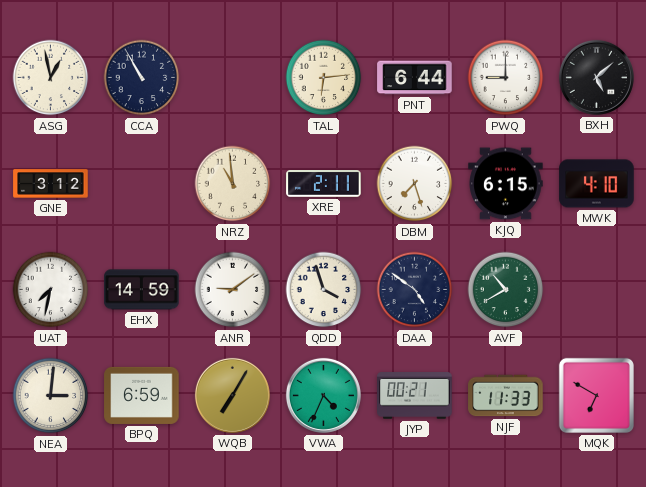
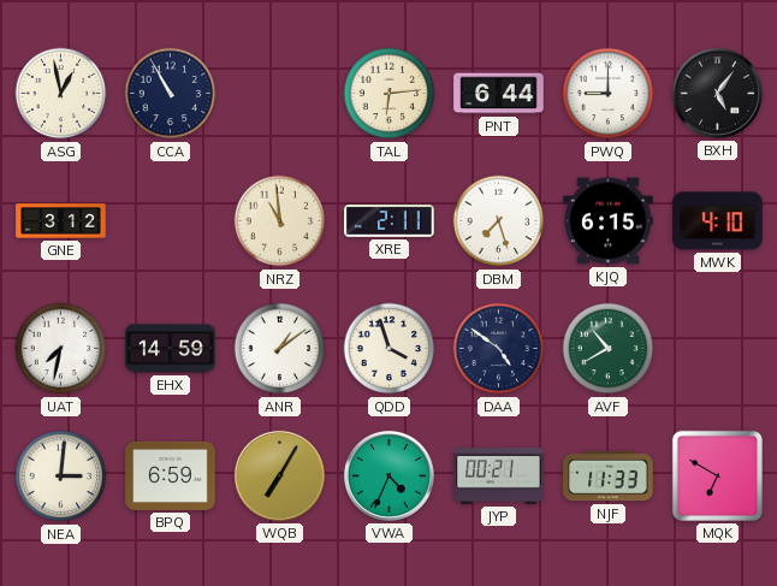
BXH: 5:08 -> 5:06
ANR: 9:09 -> 1:09
